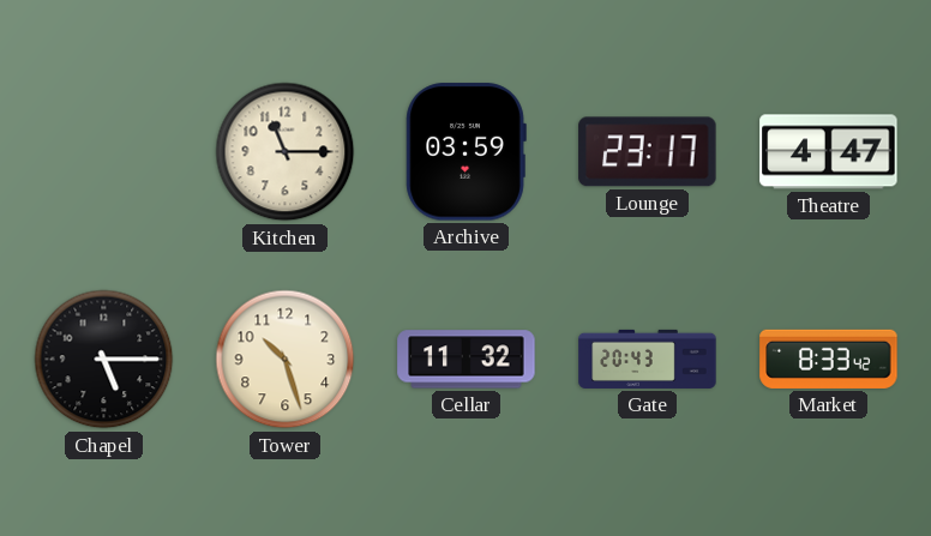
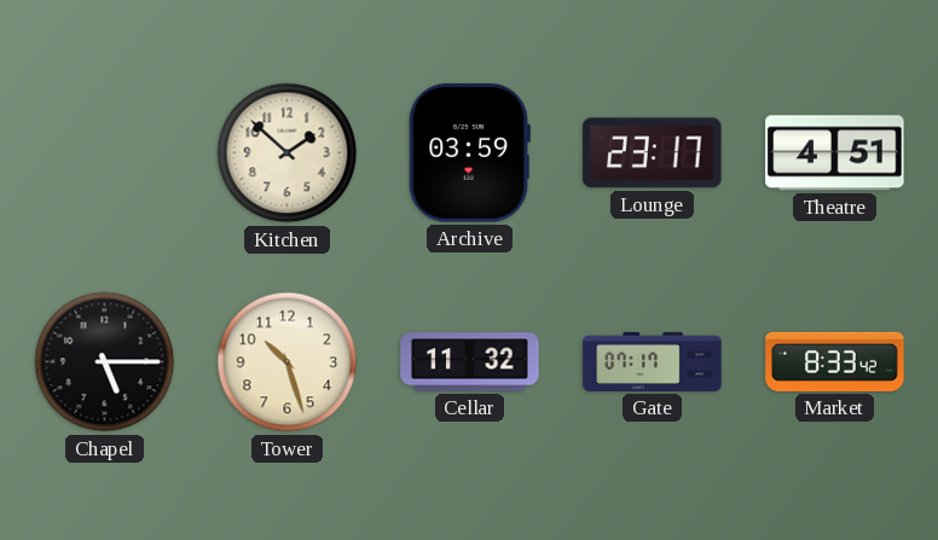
Kitchen: 11:15 -> 1:52
Theatre: 4:47 -> 4:51
Gate: 20:43 -> 07:17
